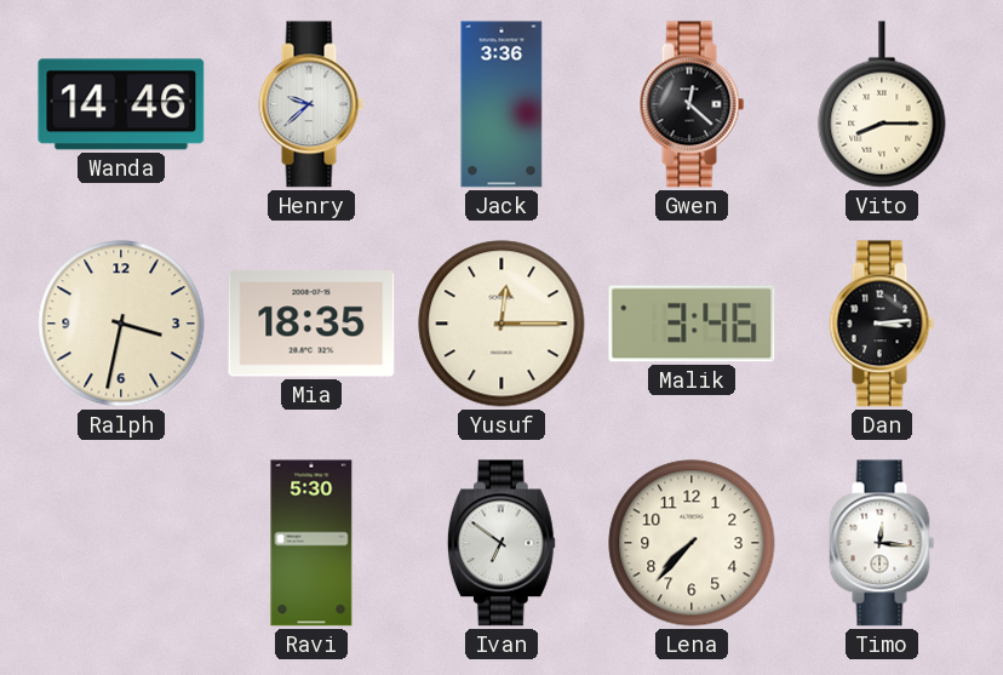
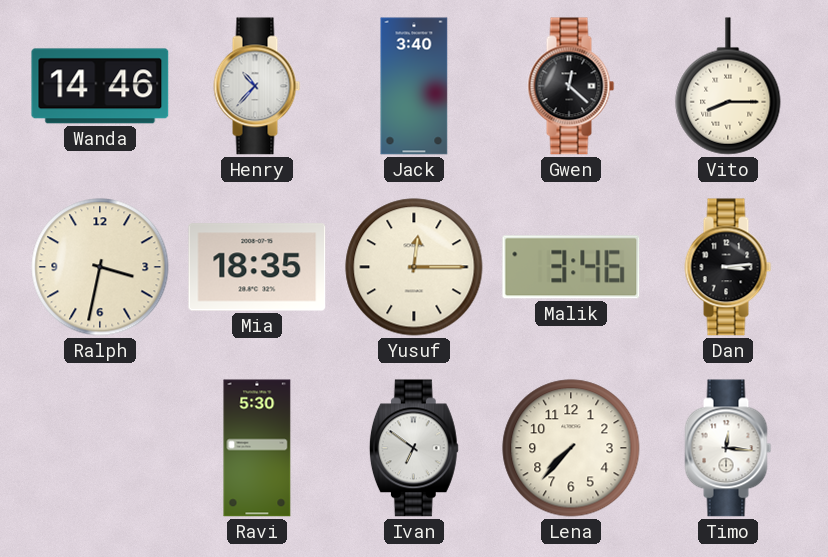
Henry: 9:38 -> 10:37
Jack: 3:36 -> 3:40
